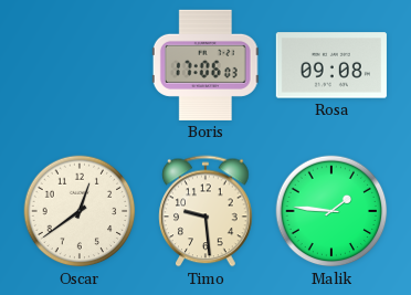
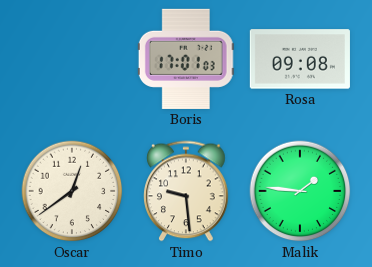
Boris: 17:06 -> 17:01
